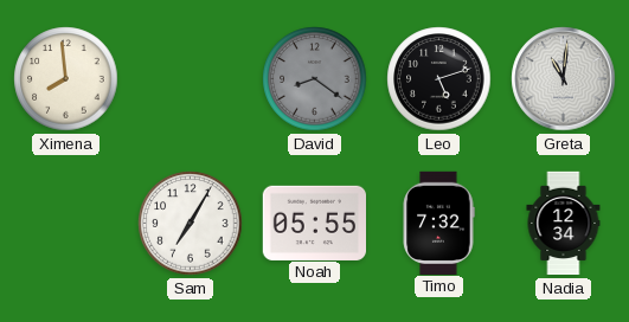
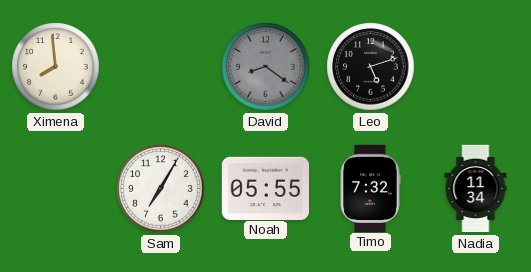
Greta: 11:01 -> none
Nadia: 12:34 -> 11:34
